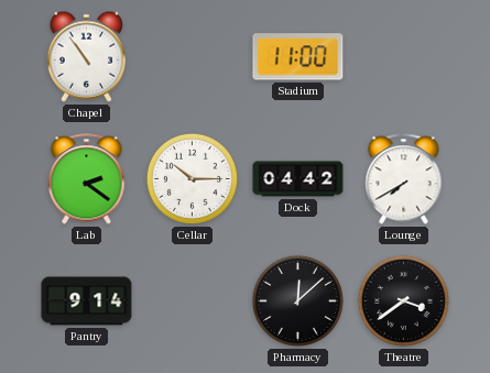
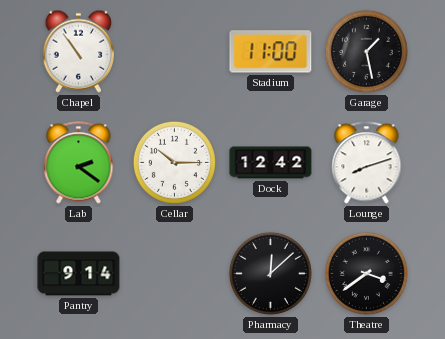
Garage: none -> 1:28
Dock: 04:42 -> 12:42
Lounge: 7:40 -> 8:12
